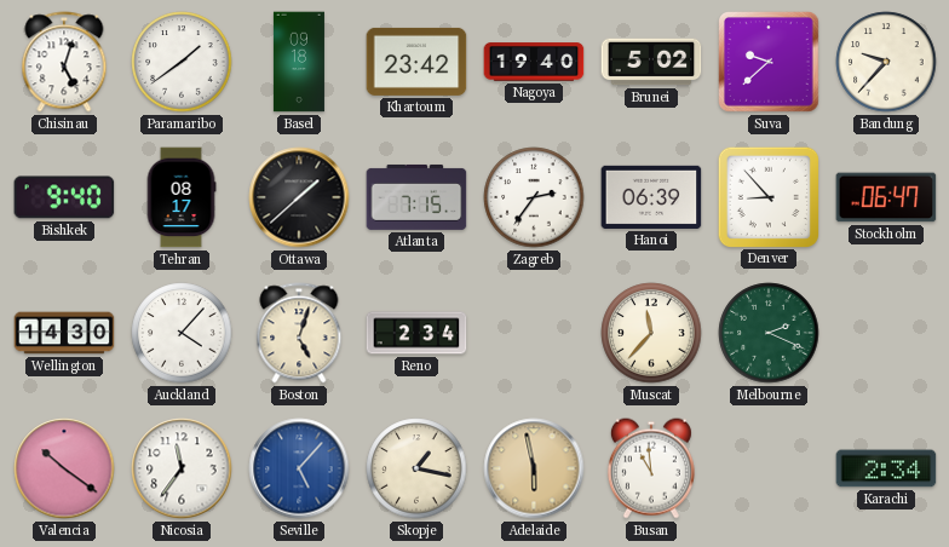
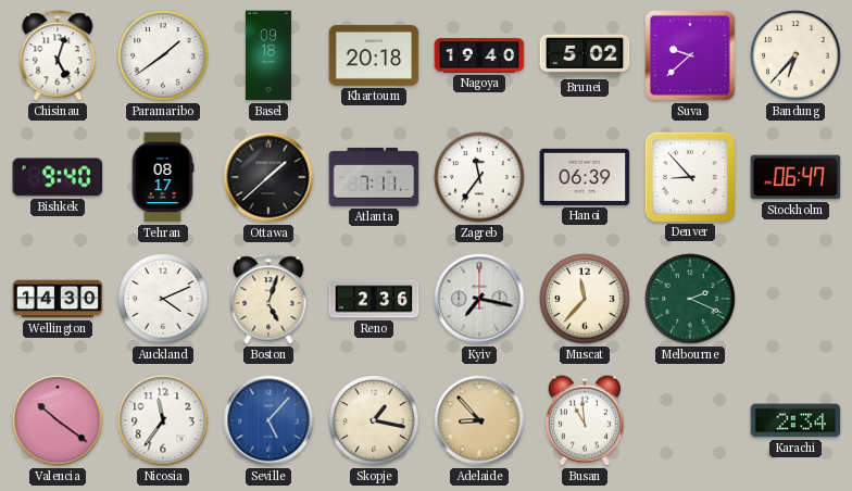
Khartoum: 23:42 -> 20:18
Bandung: 9:37 -> 6:37
Atlanta: 7:15 -> 7:11
Zagreb: 2:36 -> 11:36
Auckland: 4:07 -> 4:11
Reno: 2:34 -> 2:36
Kyiv: none -> 7:17
Adelaide: 5:58 -> 8:53
